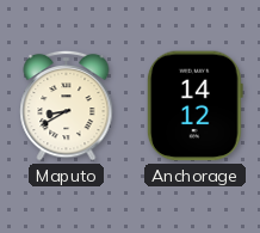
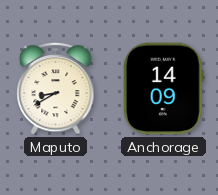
Anchorage: 14:12 -> 14:09
